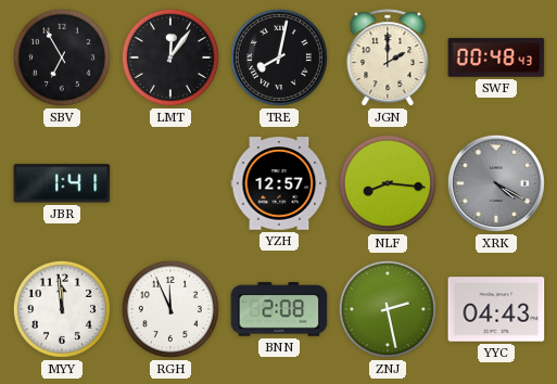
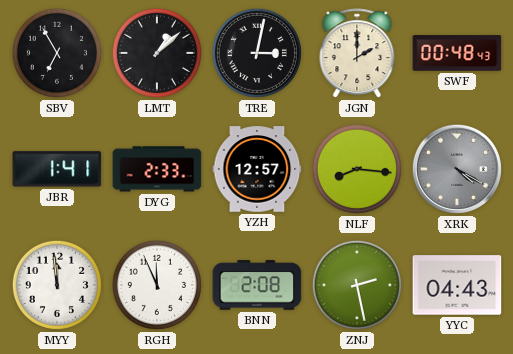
LMT: 12:06 -> 1:08
TRE: 8:02 -> 3:02
DYG: none -> 2:33
